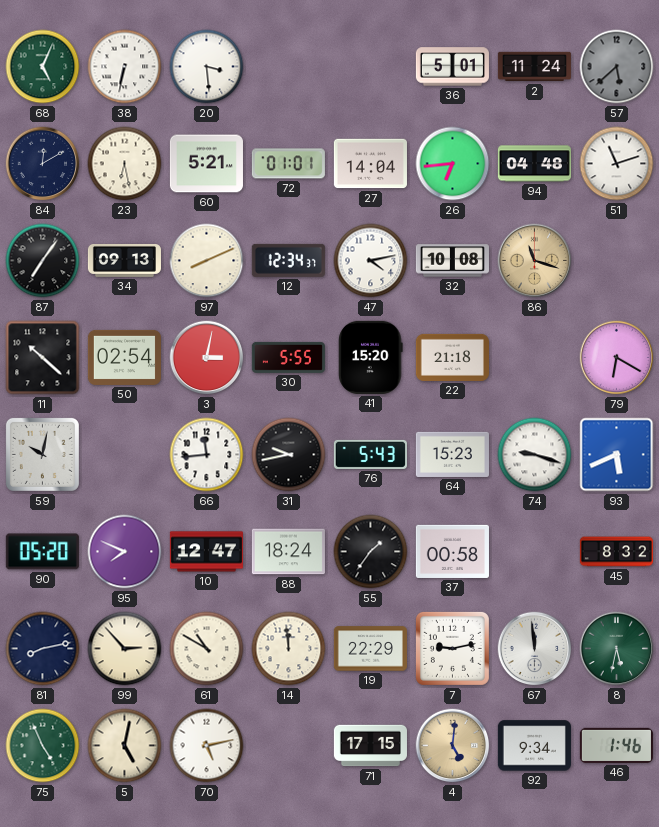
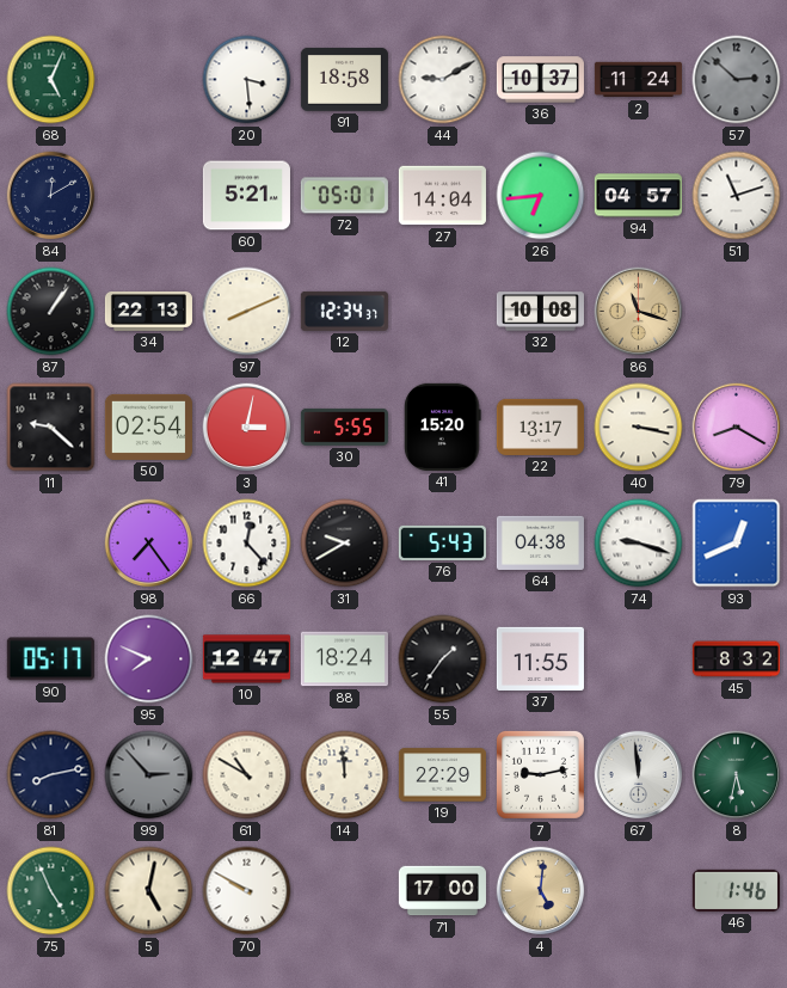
38: 6:32 -> none
91: none -> 18:58
44: none -> 9:10
36: 5:01 -> 10:37
57: 5:38 -> 2:52
23: 6:28 -> none
72: 01:01 -> 05:01
94: 04:48 -> 04:57
87: 7:06 -> 1:06
34: 09:13 -> 22:13
47: 4:13 -> none
11: 10:22 -> 9:22
22: 21:18 -> 13:17
40: none -> 3:17
79: 6:20 -> 8:20
59: 10:02 -> none
98: none -> 7:24
66: 11:44 -> 12:23
31: 9:43 -> 9:40
64: 15:23 -> 04:38
93: 5:41 -> 12:41
90: 05:20 -> 05:17
37: 00:58 -> 11:55
99 dial: cream -> grey
70: 5:13 -> 9:50
71: 17:15 -> 17:00
92: 9:34 -> none
